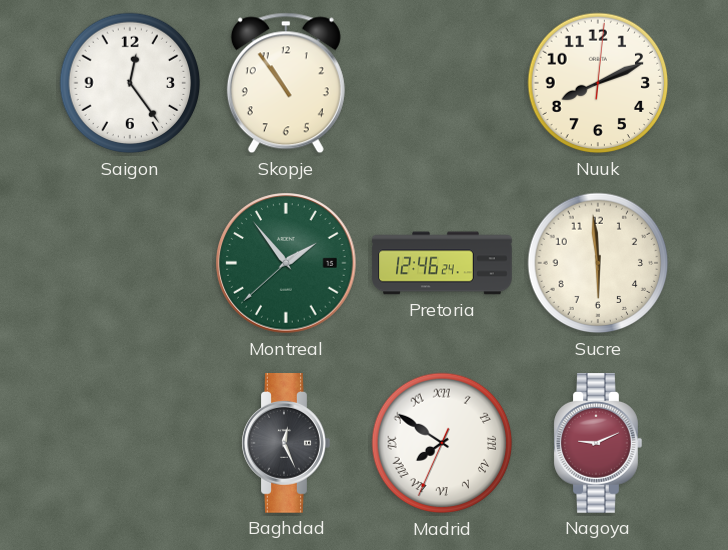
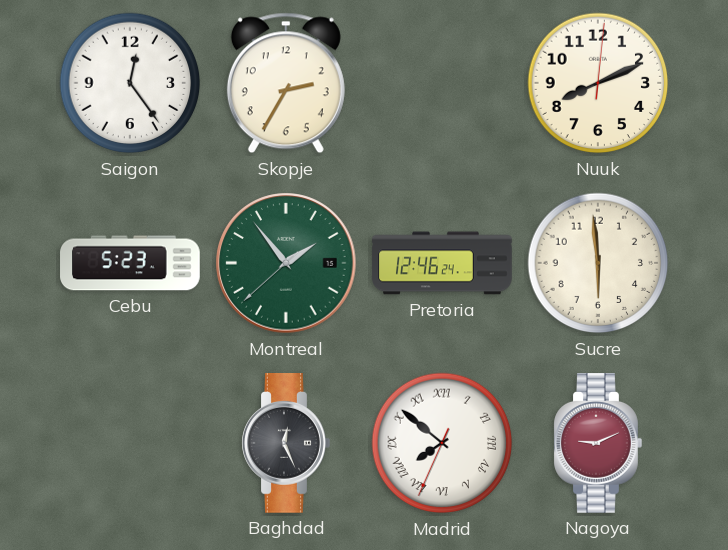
Skopje: 10:54 -> 2:35
Cebu: none -> 5:23
Madrid: 7:50 -> 7:51
